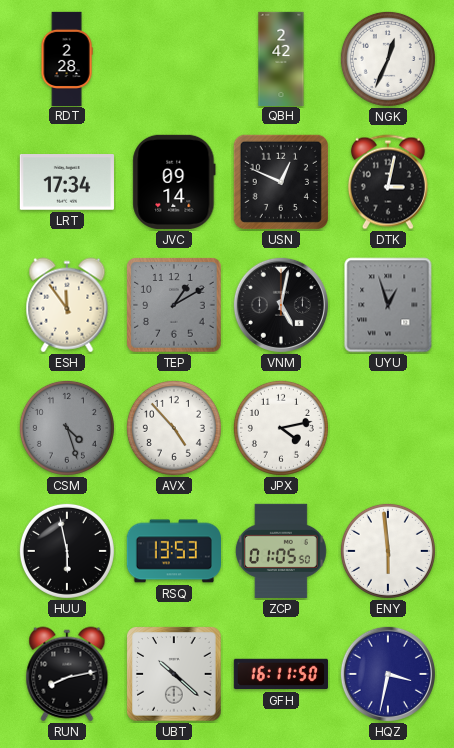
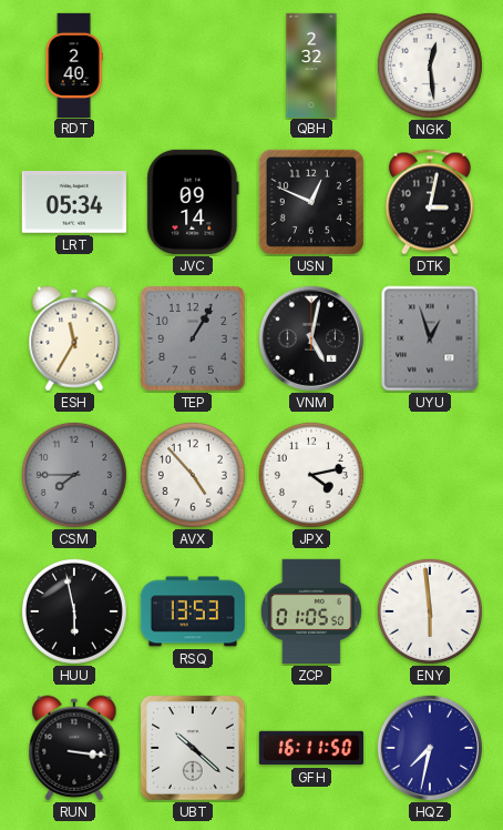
RDT: 2:28 -> 2:40
QBH: 2:42 -> 2:32
NGK: 12:34 -> 12:29
LRT: 17:34 -> 05:34
ESH: 11:54 -> 11:35
TEP: 1:10 -> 1:05
CSM: 4:27 -> 7:45
RUN: 8:13 -> 3:16
HQZ: 3:32 -> 7:32
